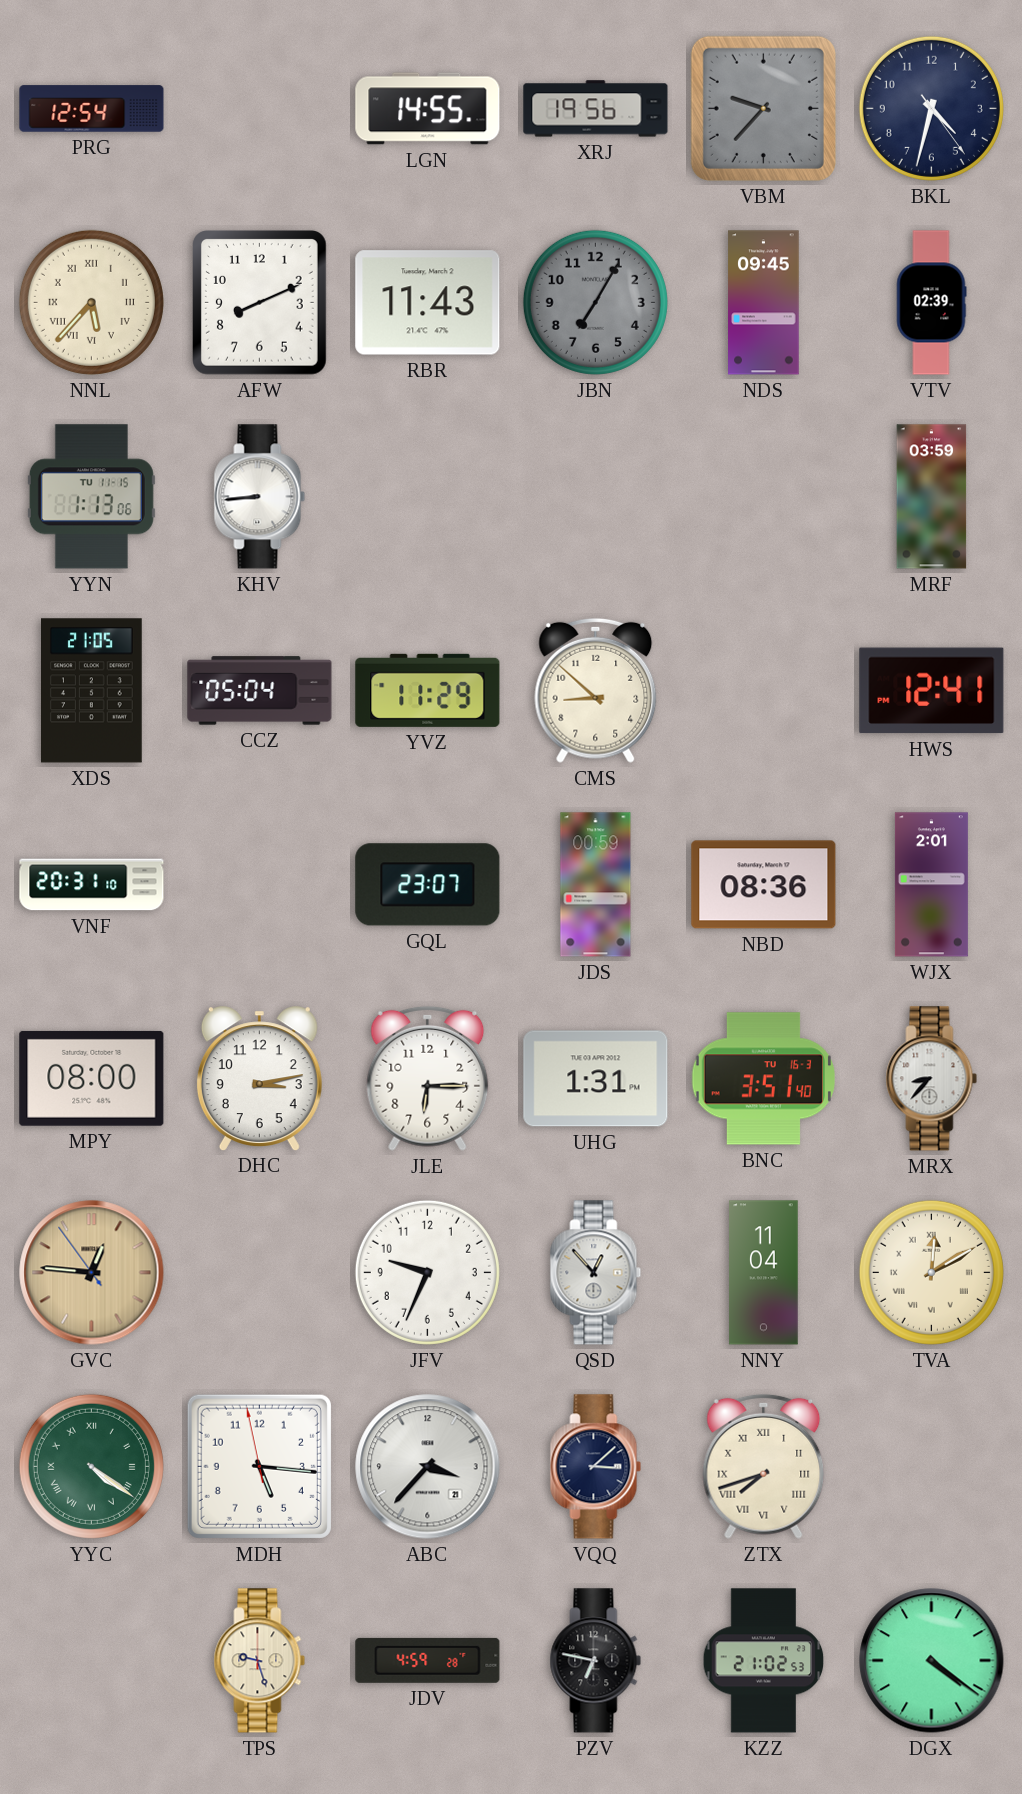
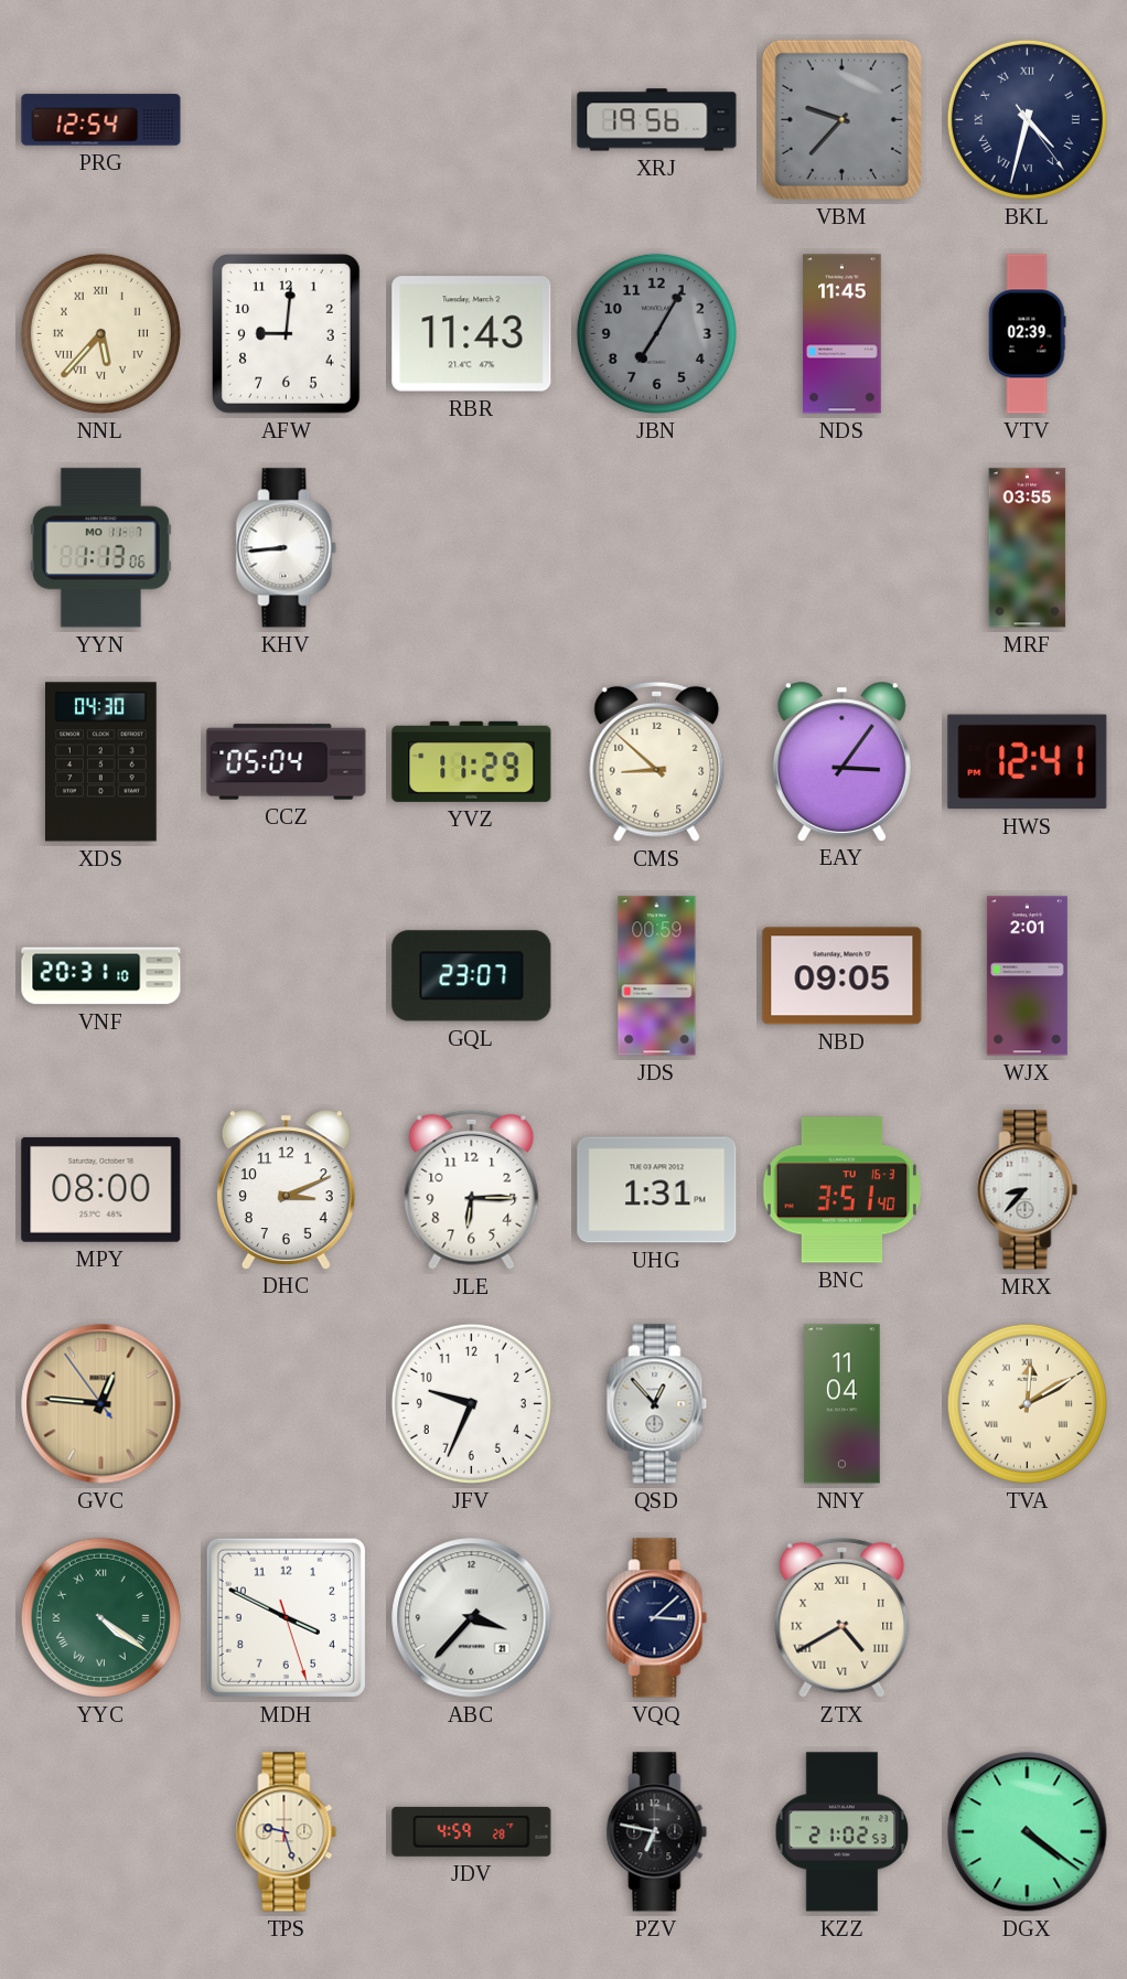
LGN: 14:55 -> none
BKL numerals: Arabic -> Roman
AFW: 8:11 -> 9:01
NDS: 09:45 -> 11:45
YYN date: TU 11-15 -> MO 11-7
MRF: 03:59 -> 03:55
XDS: 21:05 -> 04:30
EAY: none -> 3:06
NBD: 08:36 -> 09:05
DHC: 3:13 -> 3:11
MDH: 5:15 -> 3:49
ZTX: 7:42 -> 4:40
